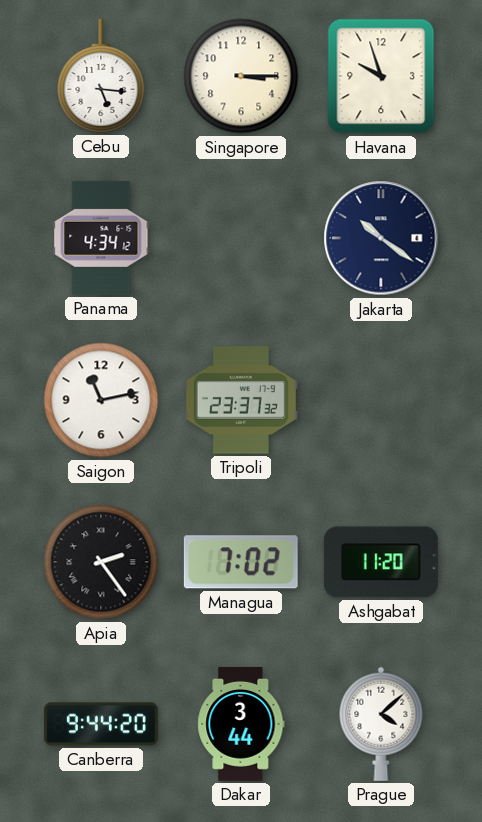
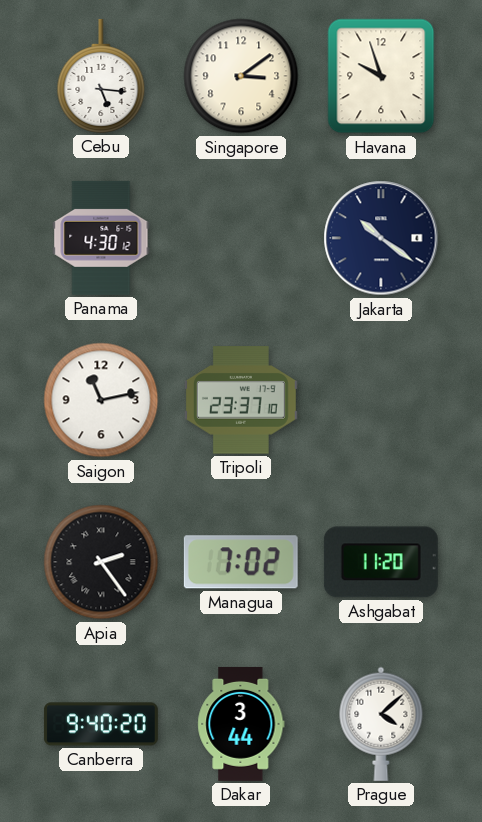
Singapore: 3:15 -> 3:09
Panama: 4:34 -> 4:30
Tripoli: 23:37:32 -> 23:37:10
Canberra: 9:44 -> 9:40
